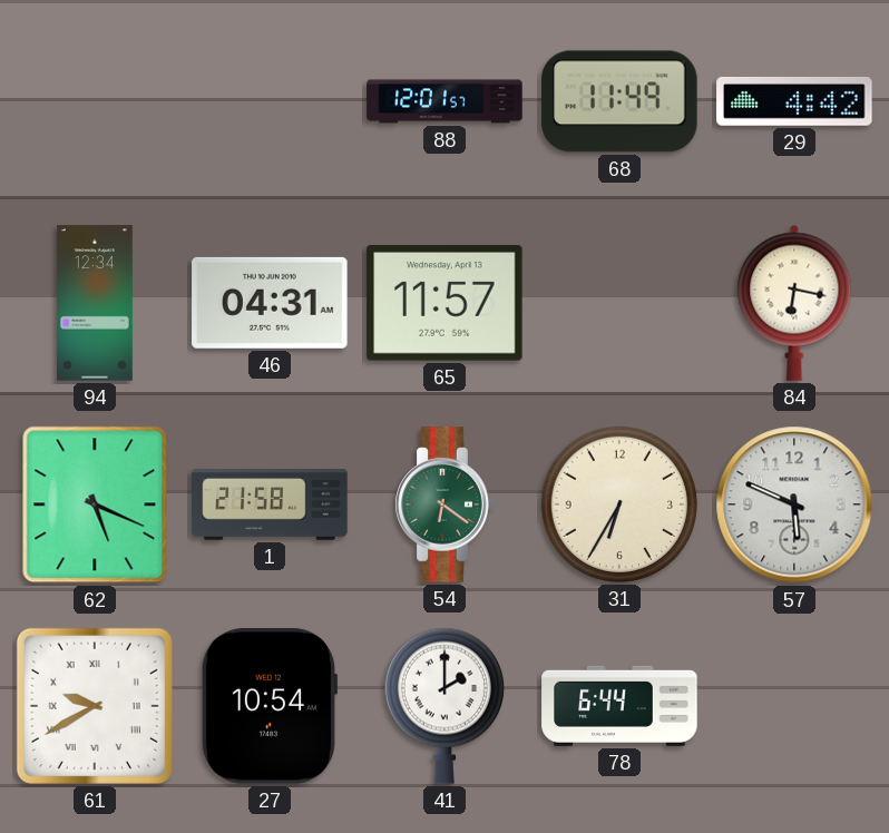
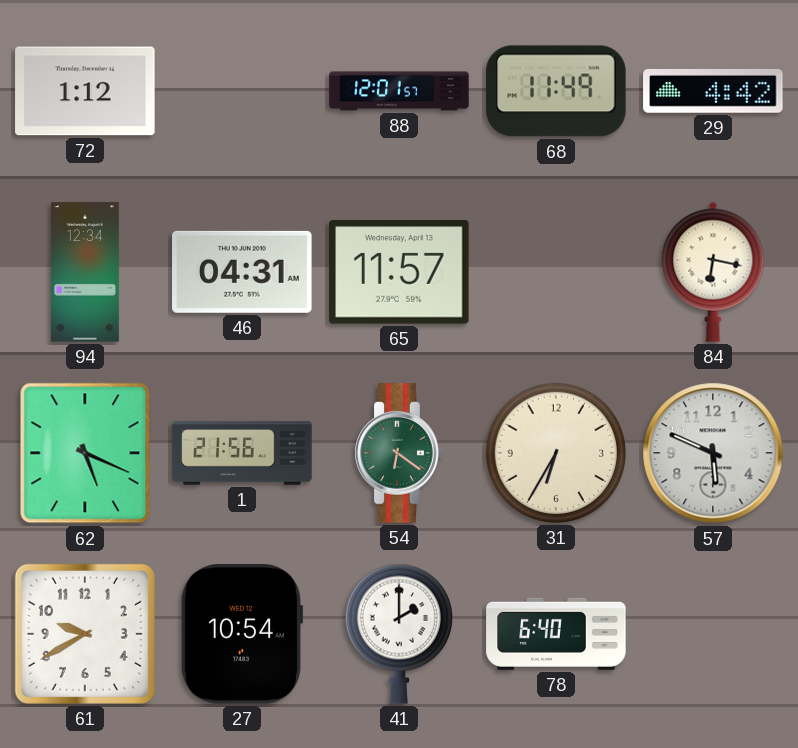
72: none -> 1:12
1: 21:58 -> 21:56
61 numerals: Roman -> Arabic
78: 6:44 -> 6:40
